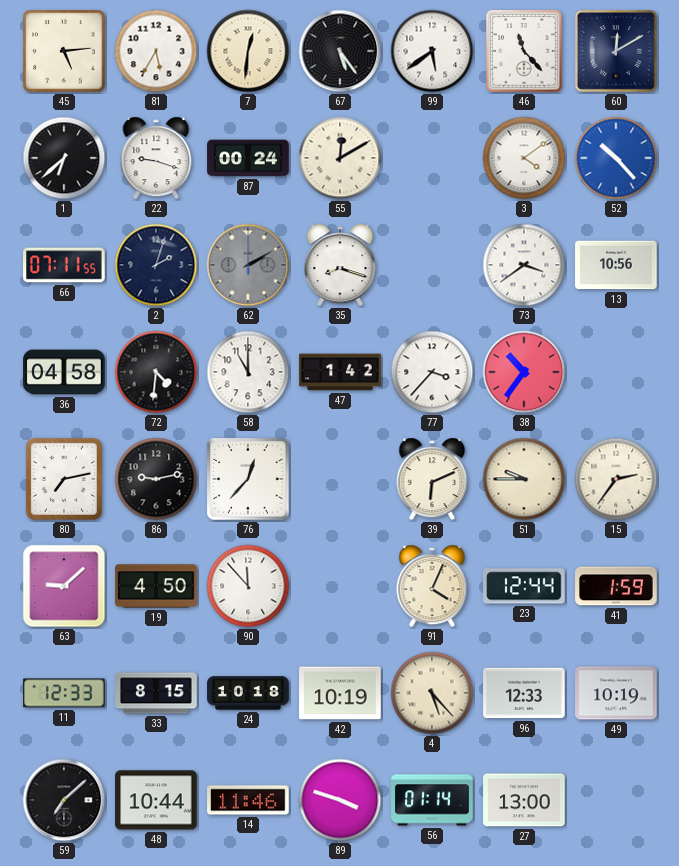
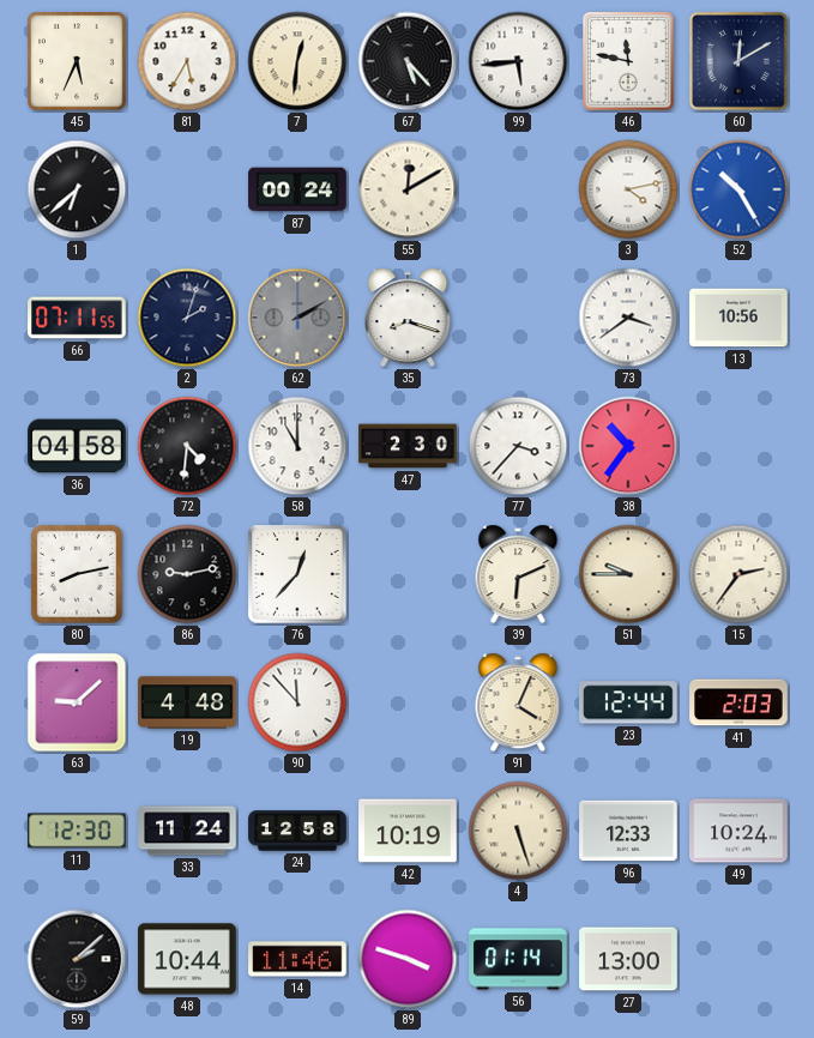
45: 5:14 -> 5:34
67: 5:24 -> 5:23
99: 5:39 -> 5:44
46: 11:23 -> 11:47
22: 9:18 -> none
3: 4:09 -> 4:13
52: 10:23 -> 10:25
47: 1:42 -> 2:30
80: 7:13 -> 8:13
19: 4:50 -> 4:48
41: 1:59 -> 2:03
11: 12:33 -> 12:30
33: 8:15 -> 11:24
24: 10:18 -> 12:58
4: 5:23 -> 5:27
49: 10:19 -> 10:24
59: 7:08 -> 2:08
